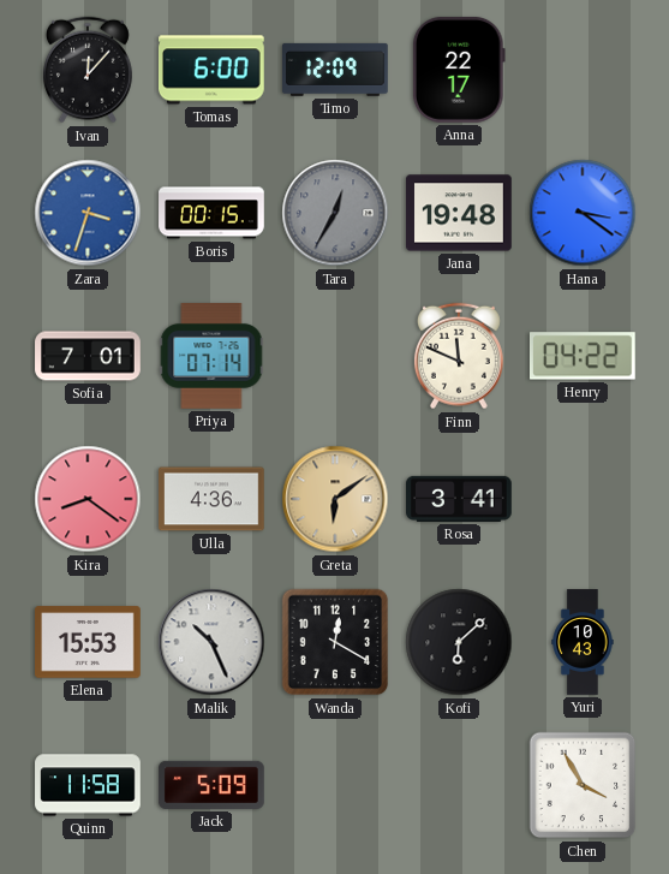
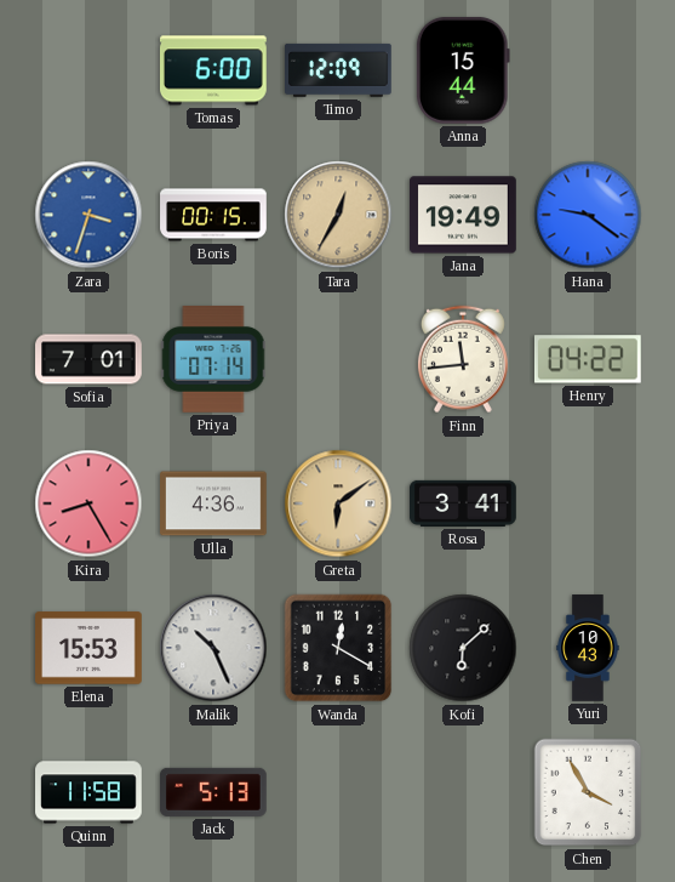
Ivan: 12:07 -> none
Anna: 22:17 -> 15:44
Tara dial: grey -> champagne
Jana: 19:48 -> 19:49
Hana: 3:21 -> 9:21
Finn: 11:49 -> 11:44
Kira: 8:21 -> 8:25
Jack: 5:09 -> 5:13
